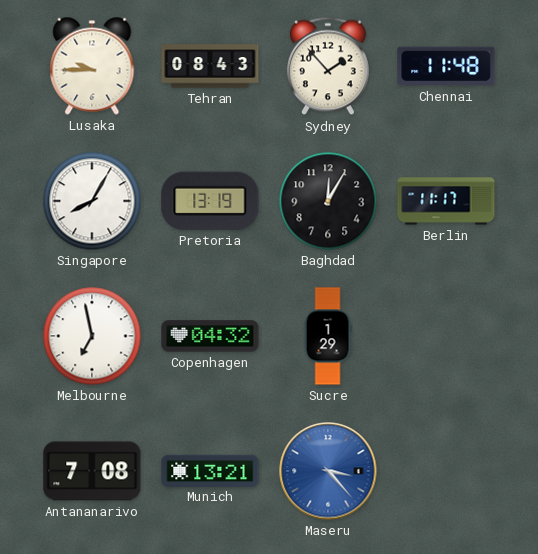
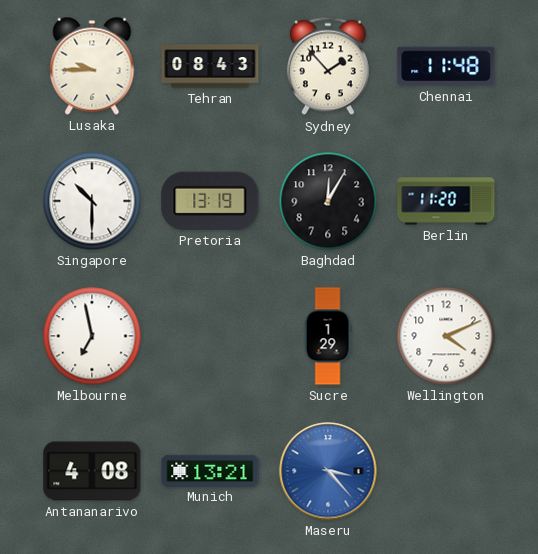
Singapore: 8:05 -> 10:30
Berlin: 11:17 -> 11:20
Copenhagen: 04:32 -> none
Wellington: none -> 4:11
Antananarivo: 7:08 -> 4:08
